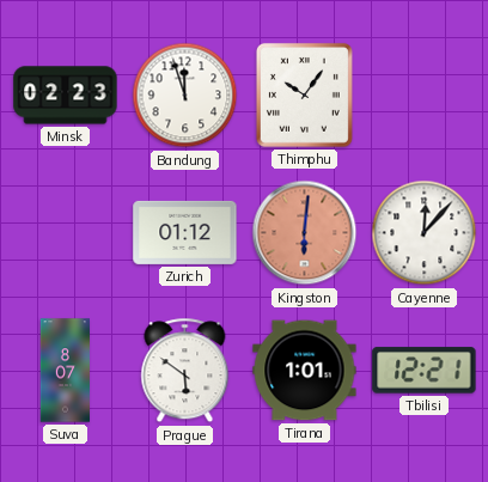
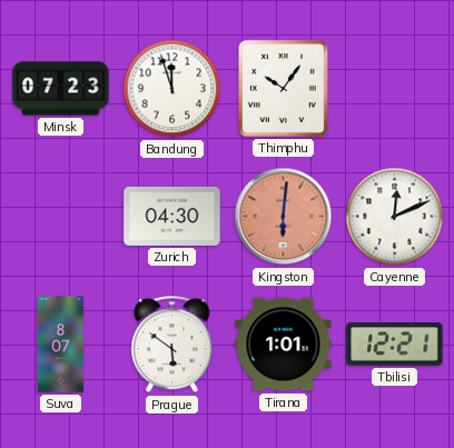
Minsk: 02:23 -> 07:23
Zurich: 01:12 -> 04:30
Cayenne: 12:07 -> 12:11
